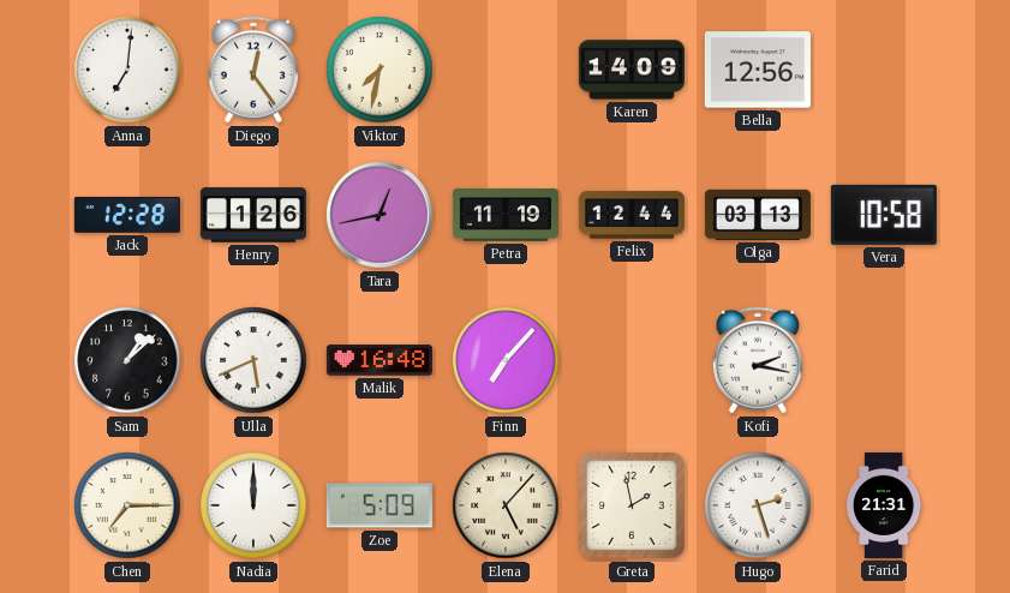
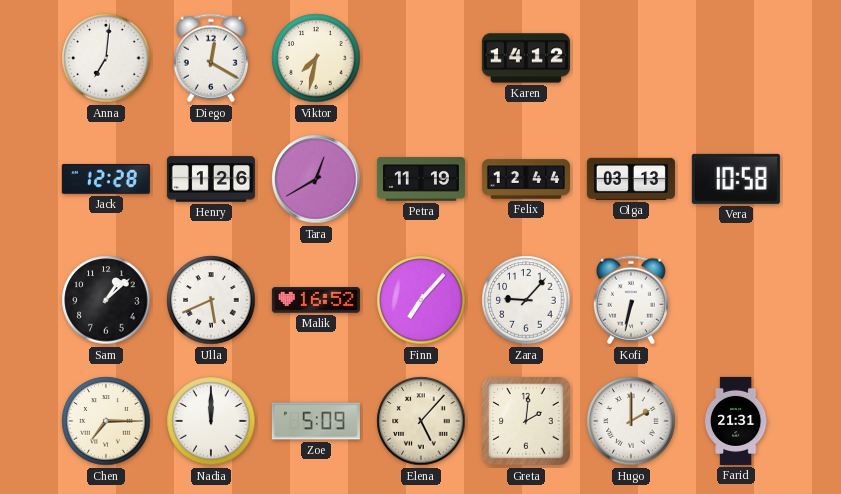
Diego: 12:24 -> 12:20
Karen: 14:09 -> 14:12
Bella: 12:56 -> none
Tara: 12:43 -> 12:40
Malik: 16:48 -> 16:52
Zara: none -> 9:07
Kofi: 2:17 -> 6:32
Greta: 1:58 -> 2:01
Hugo: 2:27 -> 2:00
